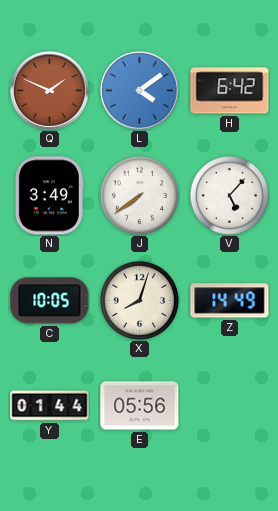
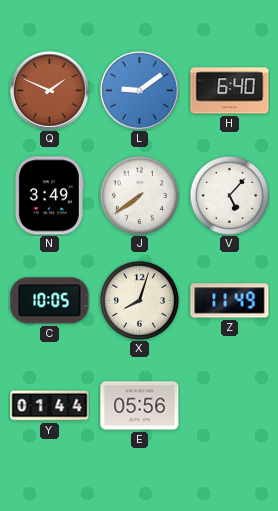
L: 4:09 -> 9:09
H: 6:42 -> 6:40
Z: 14:49 -> 11:49
